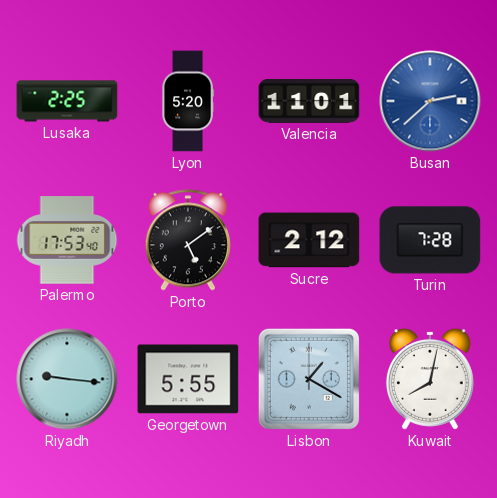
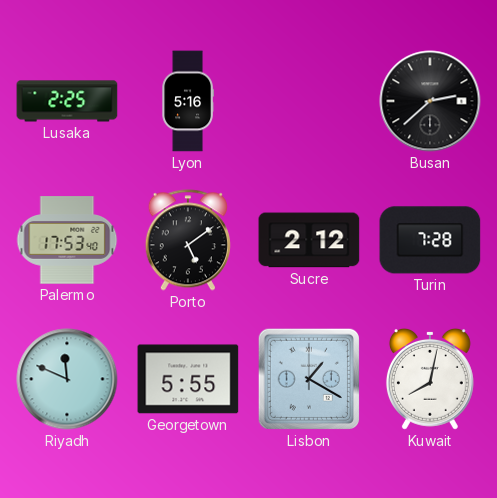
Lyon: 5:20 -> 5:16
Valencia: 11:01 -> none
Busan dial: blue -> black
Riyadh: 9:16 -> 11:49
